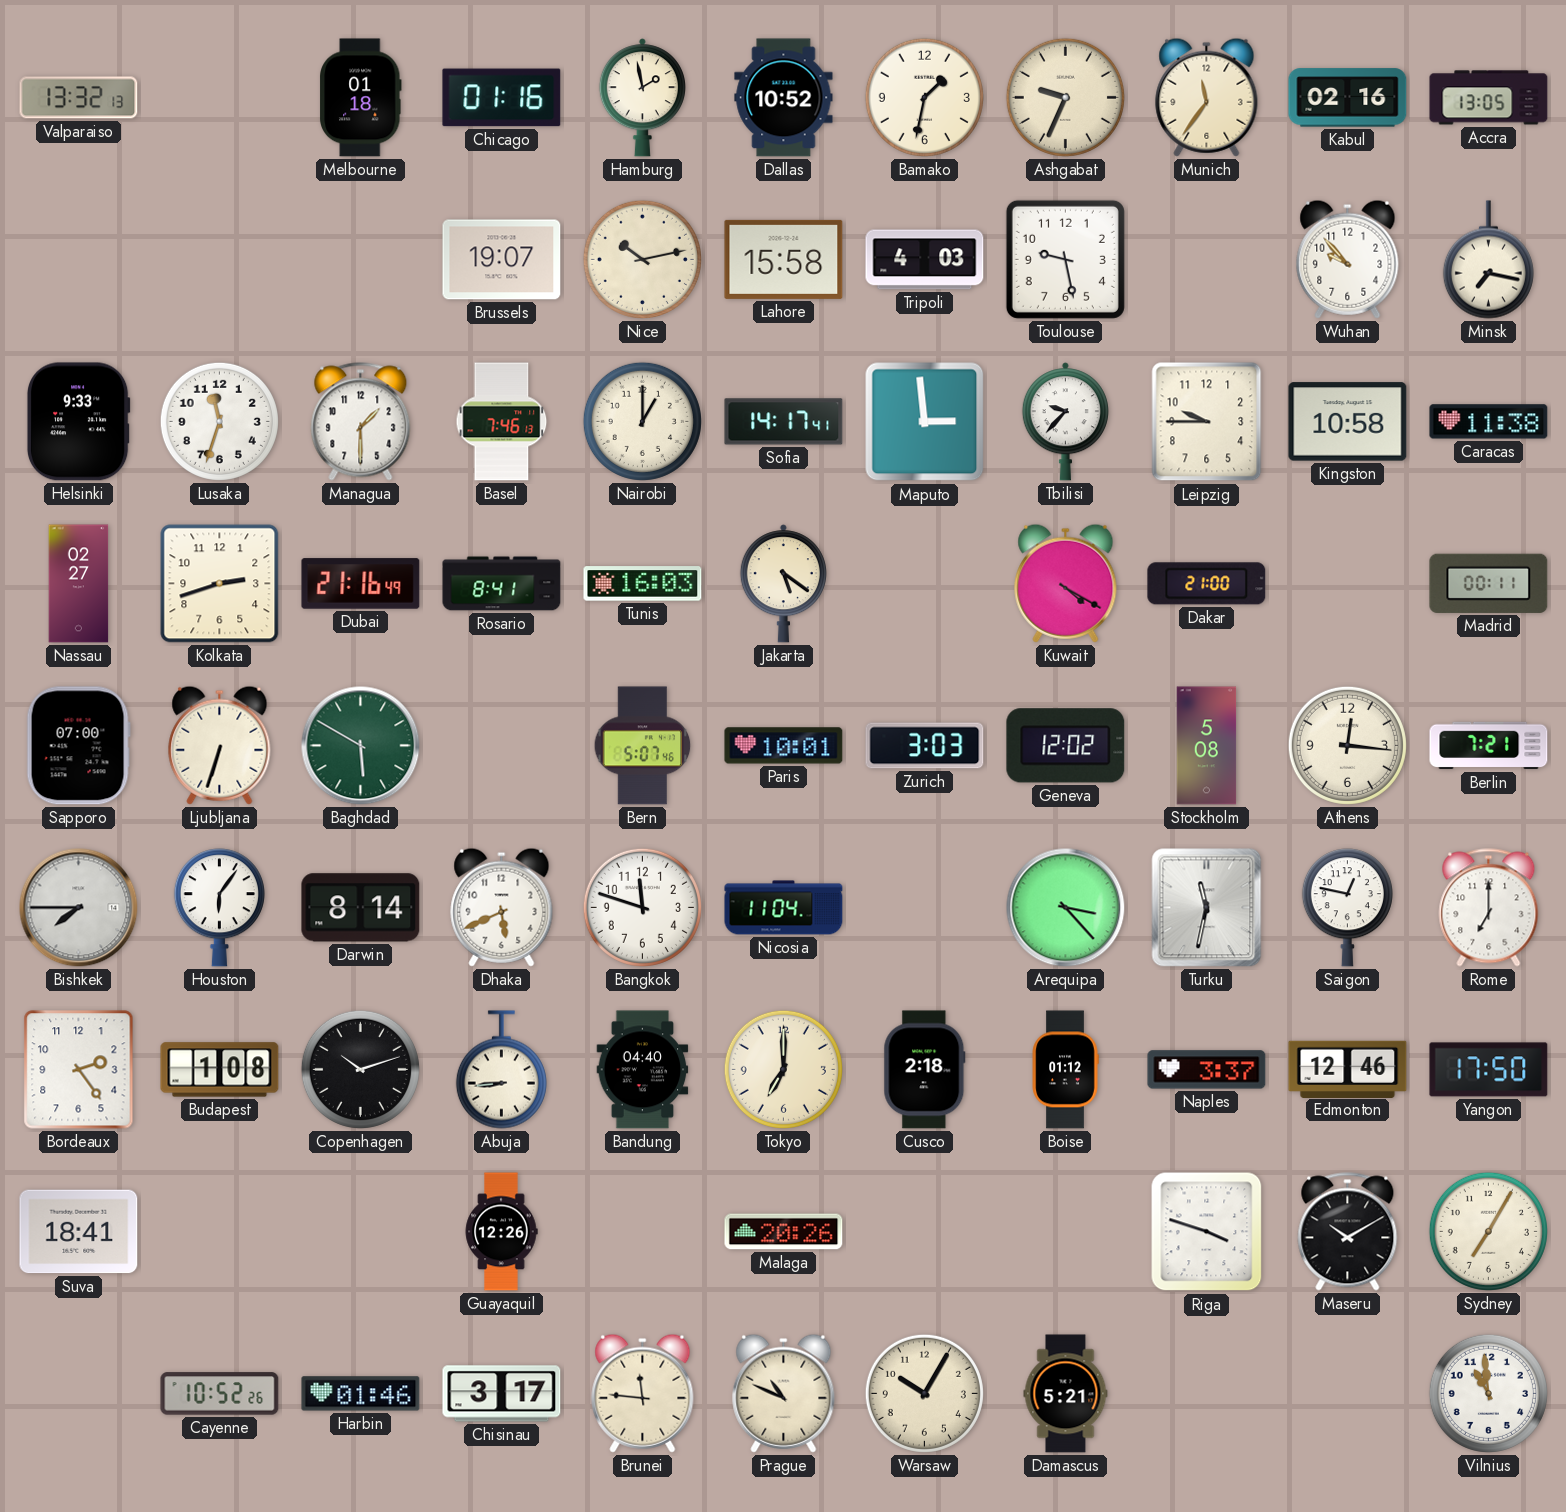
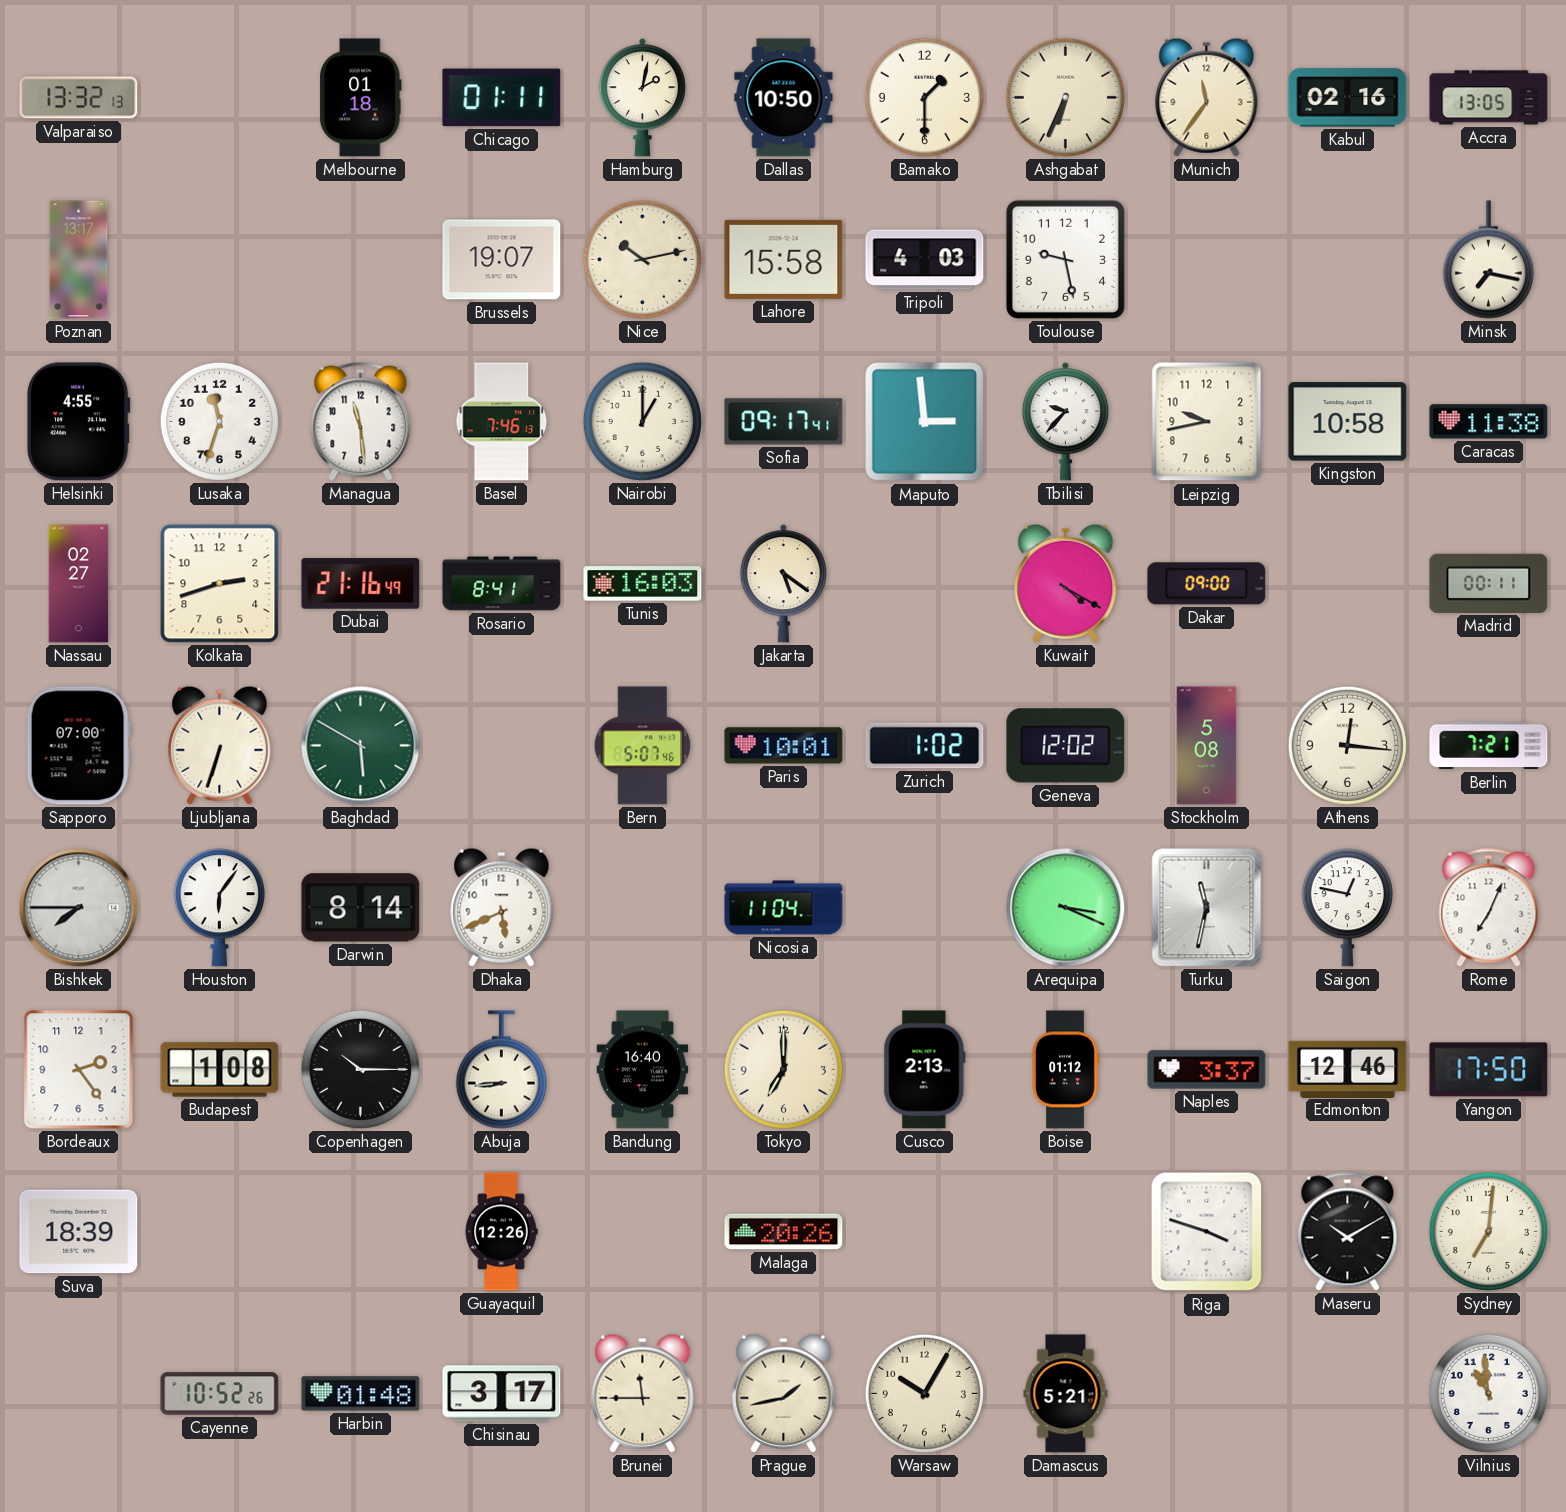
Chicago: 01:16 -> 01:11
Hamburg: 1:58 -> 2:02
Dallas: 10:52 -> 10:50
Bamako: 1:32 -> 1:30
Ashgabat: 9:34 -> 6:34
Poznan: none -> 13:17
Wuhan: 9:53 -> none
Helsinki: 9:33 -> 4:55
Managua: 1:30 -> 11:29
Sofia: 14:17 -> 09:17
Leipzig: 9:45 -> 9:43
Dakar: 21:00 -> 09:00
Zurich: 3:03 -> 1:02
Bangkok: 11:48 -> none
Arequipa: 3:23 -> 3:19
Rome: 7:00 -> 7:04
Copenhagen: 10:12 -> 10:15
Bandung: 04:40 -> 16:40
Cusco: 2:18 -> 2:13
Suva: 18:41 -> 18:39
Sydney: 7:05 -> 7:01
Harbin: 01:46 -> 01:48
Brunei: 11:46 -> 11:45
Prague: 10:49 -> 1:43
